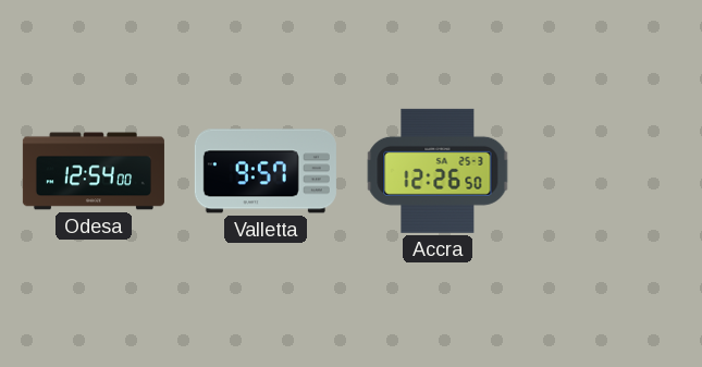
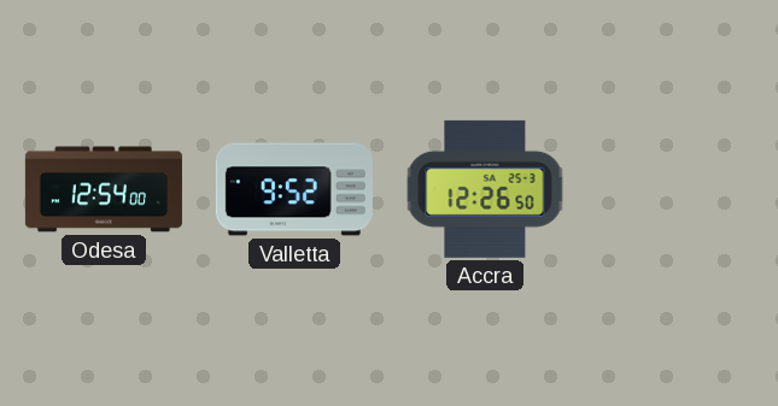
Valletta: 9:57 -> 9:52
